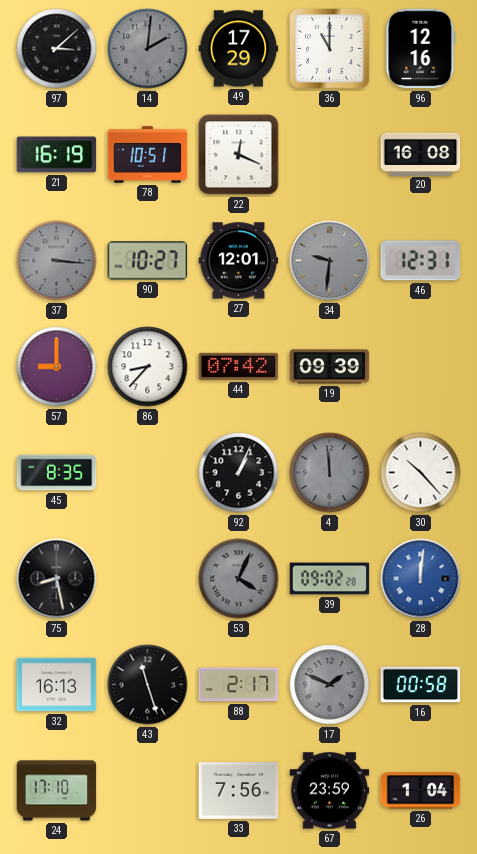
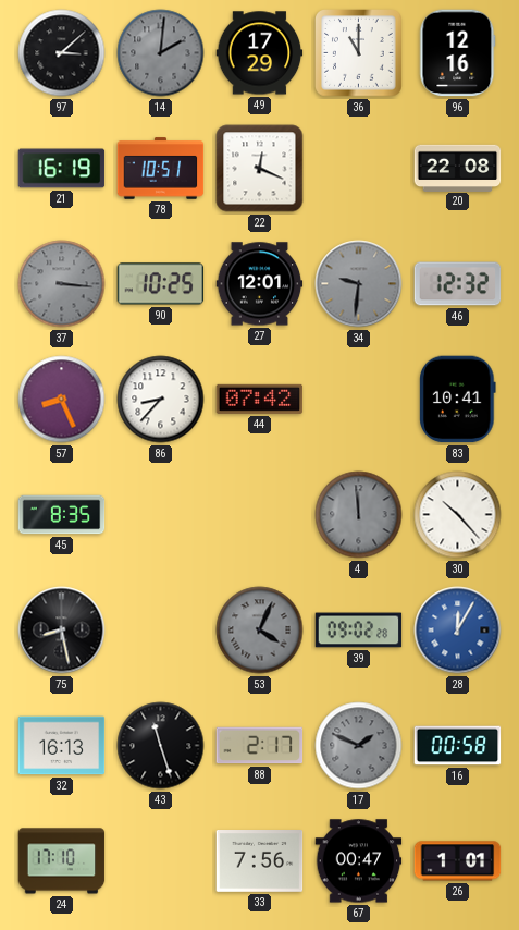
20: 16:08 -> 22:08
90: 10:27 -> 10:25
46: 12:31 -> 12:32
57: 9:00 -> 8:26
19: 09:39 -> none
83: none -> 10:41
92: 1:04 -> none
28: 12:01 -> 12:05
67: 23:59 -> 00:47
26: 1:04 -> 1:01
